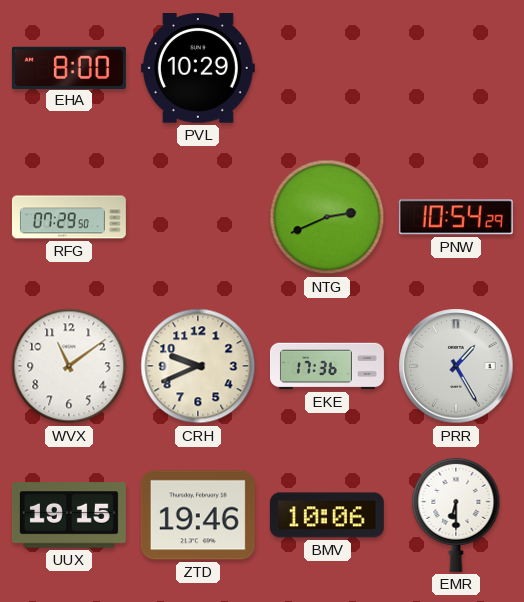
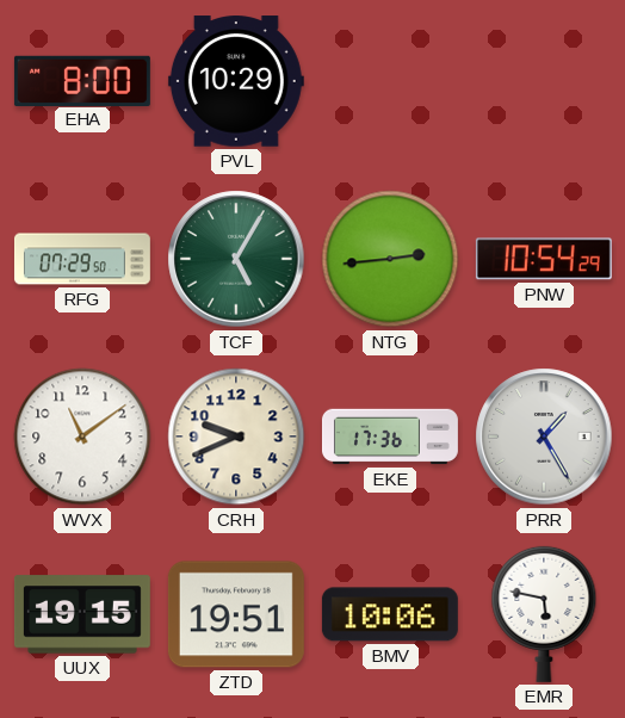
TCF: none -> 5:05
NTG: 2:41 -> 2:44
ZTD: 19:46 -> 19:51
EMR: 6:30 -> 5:47
